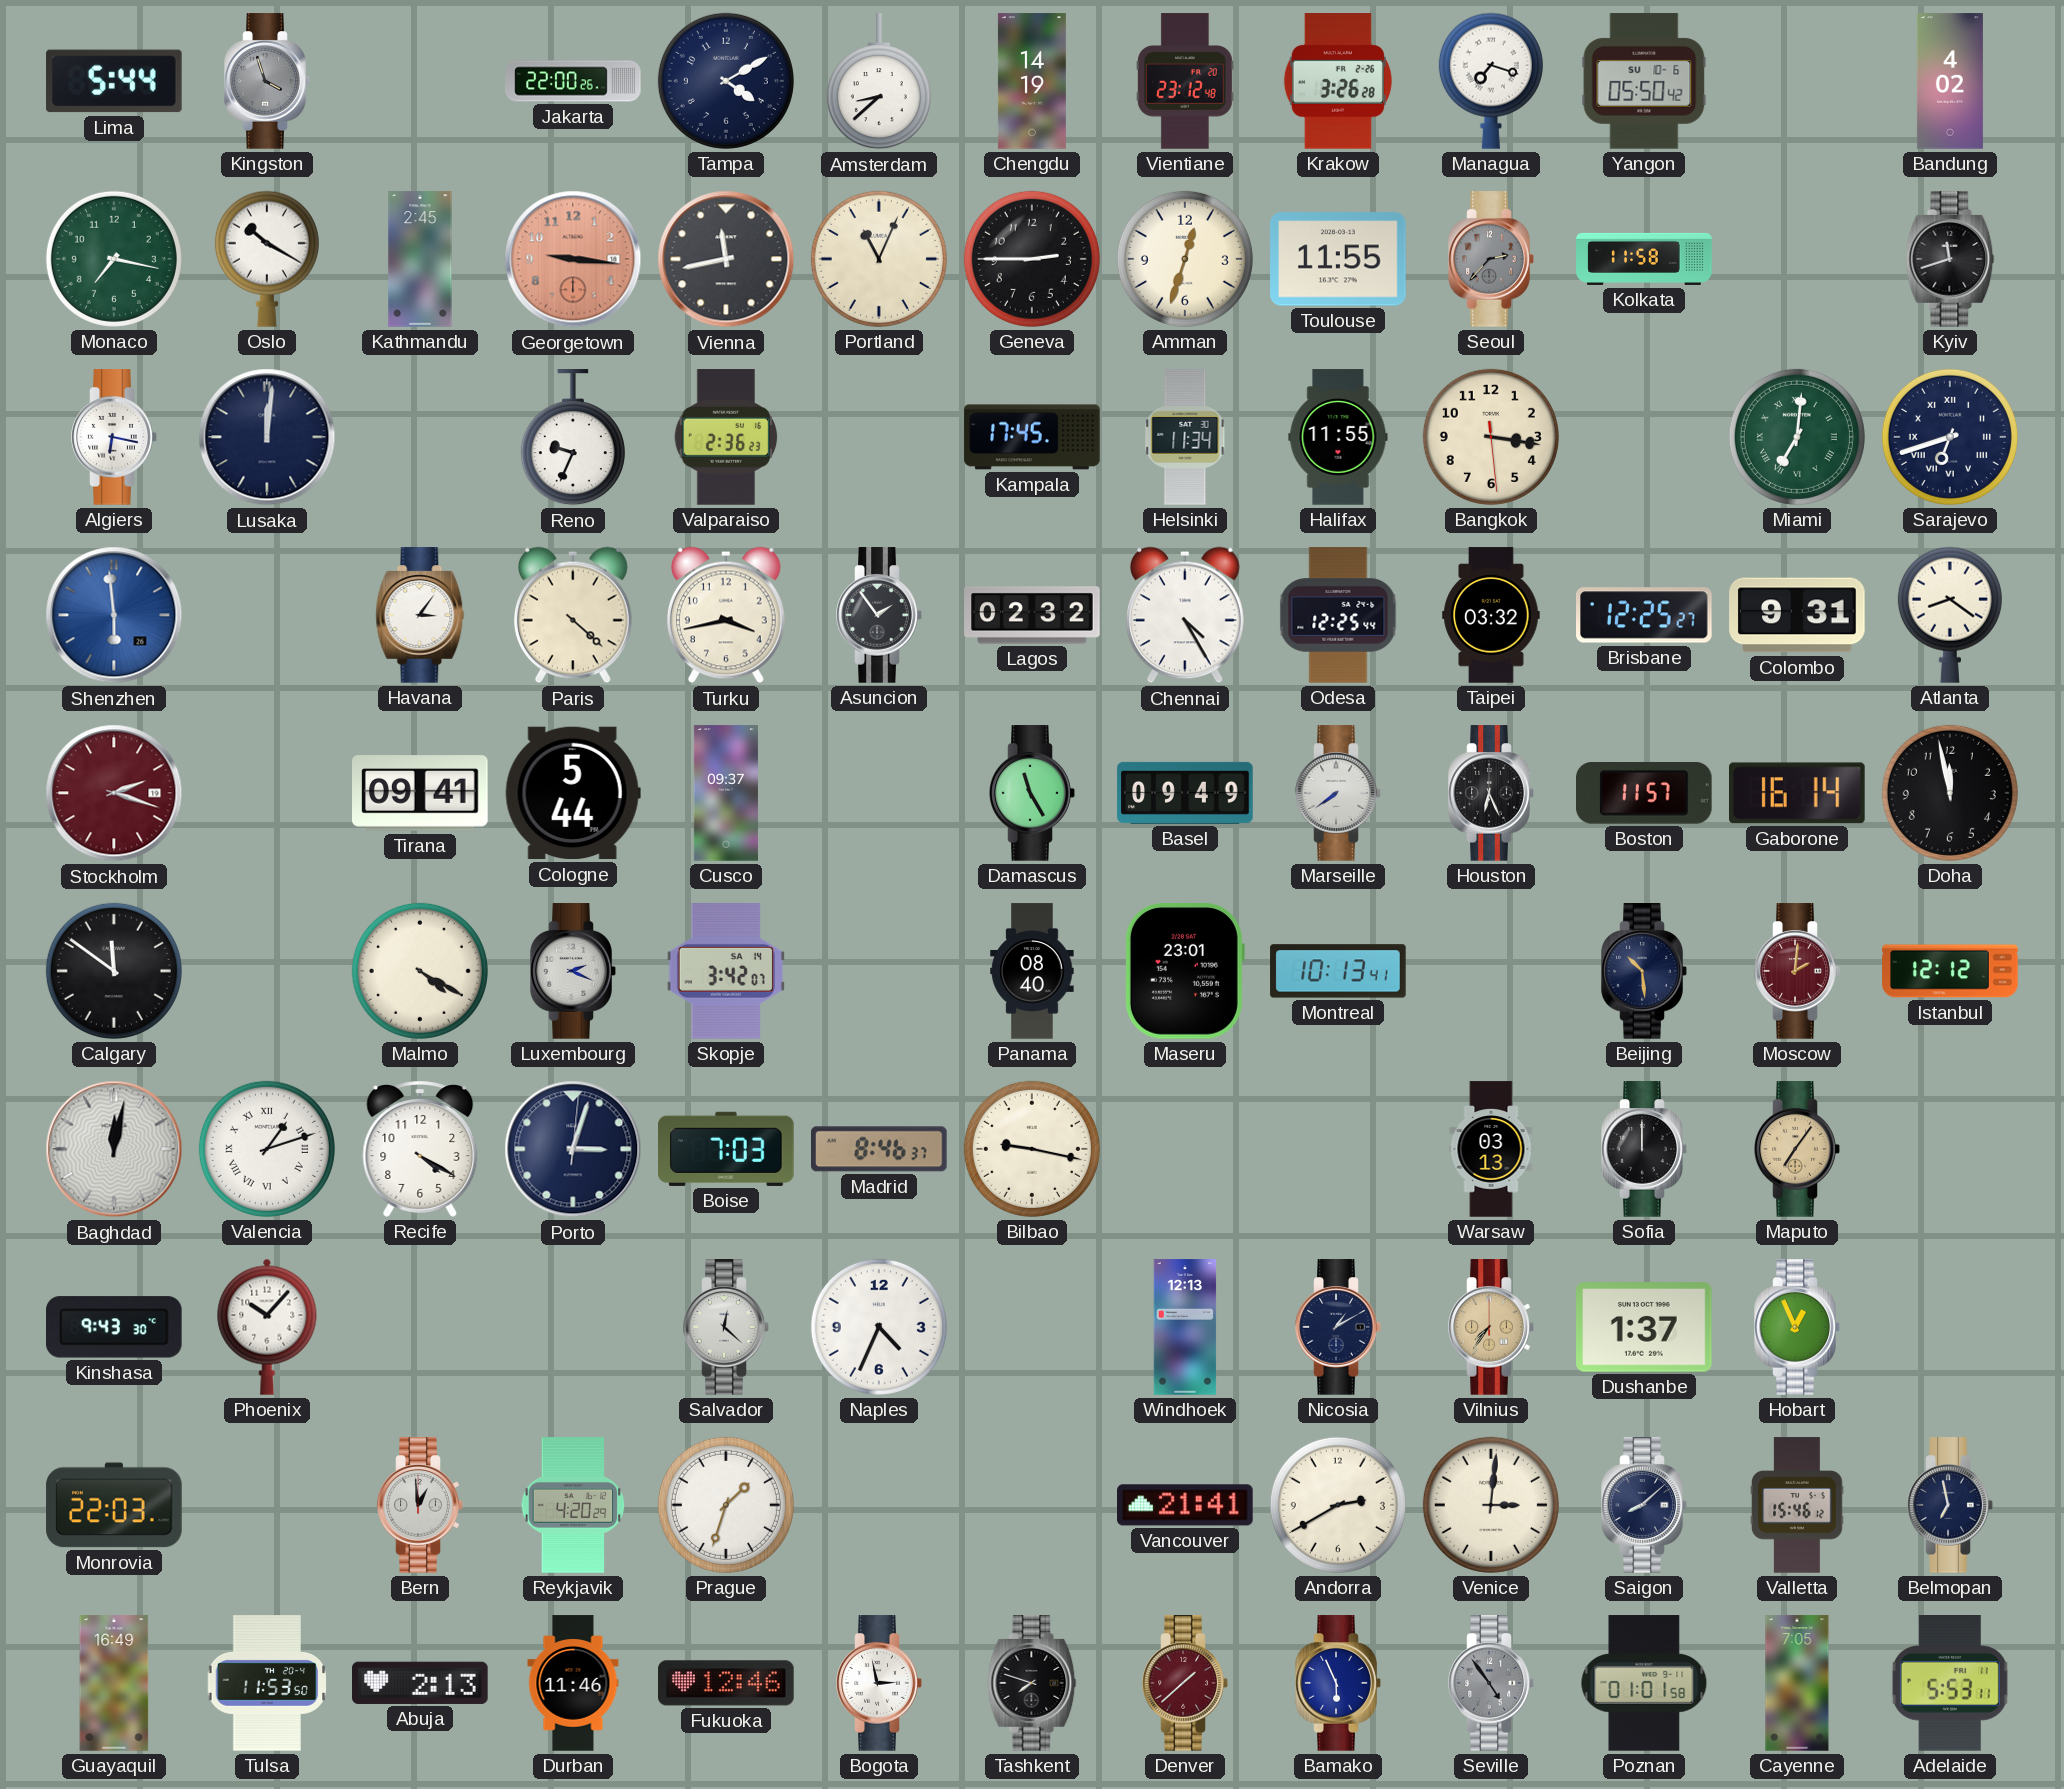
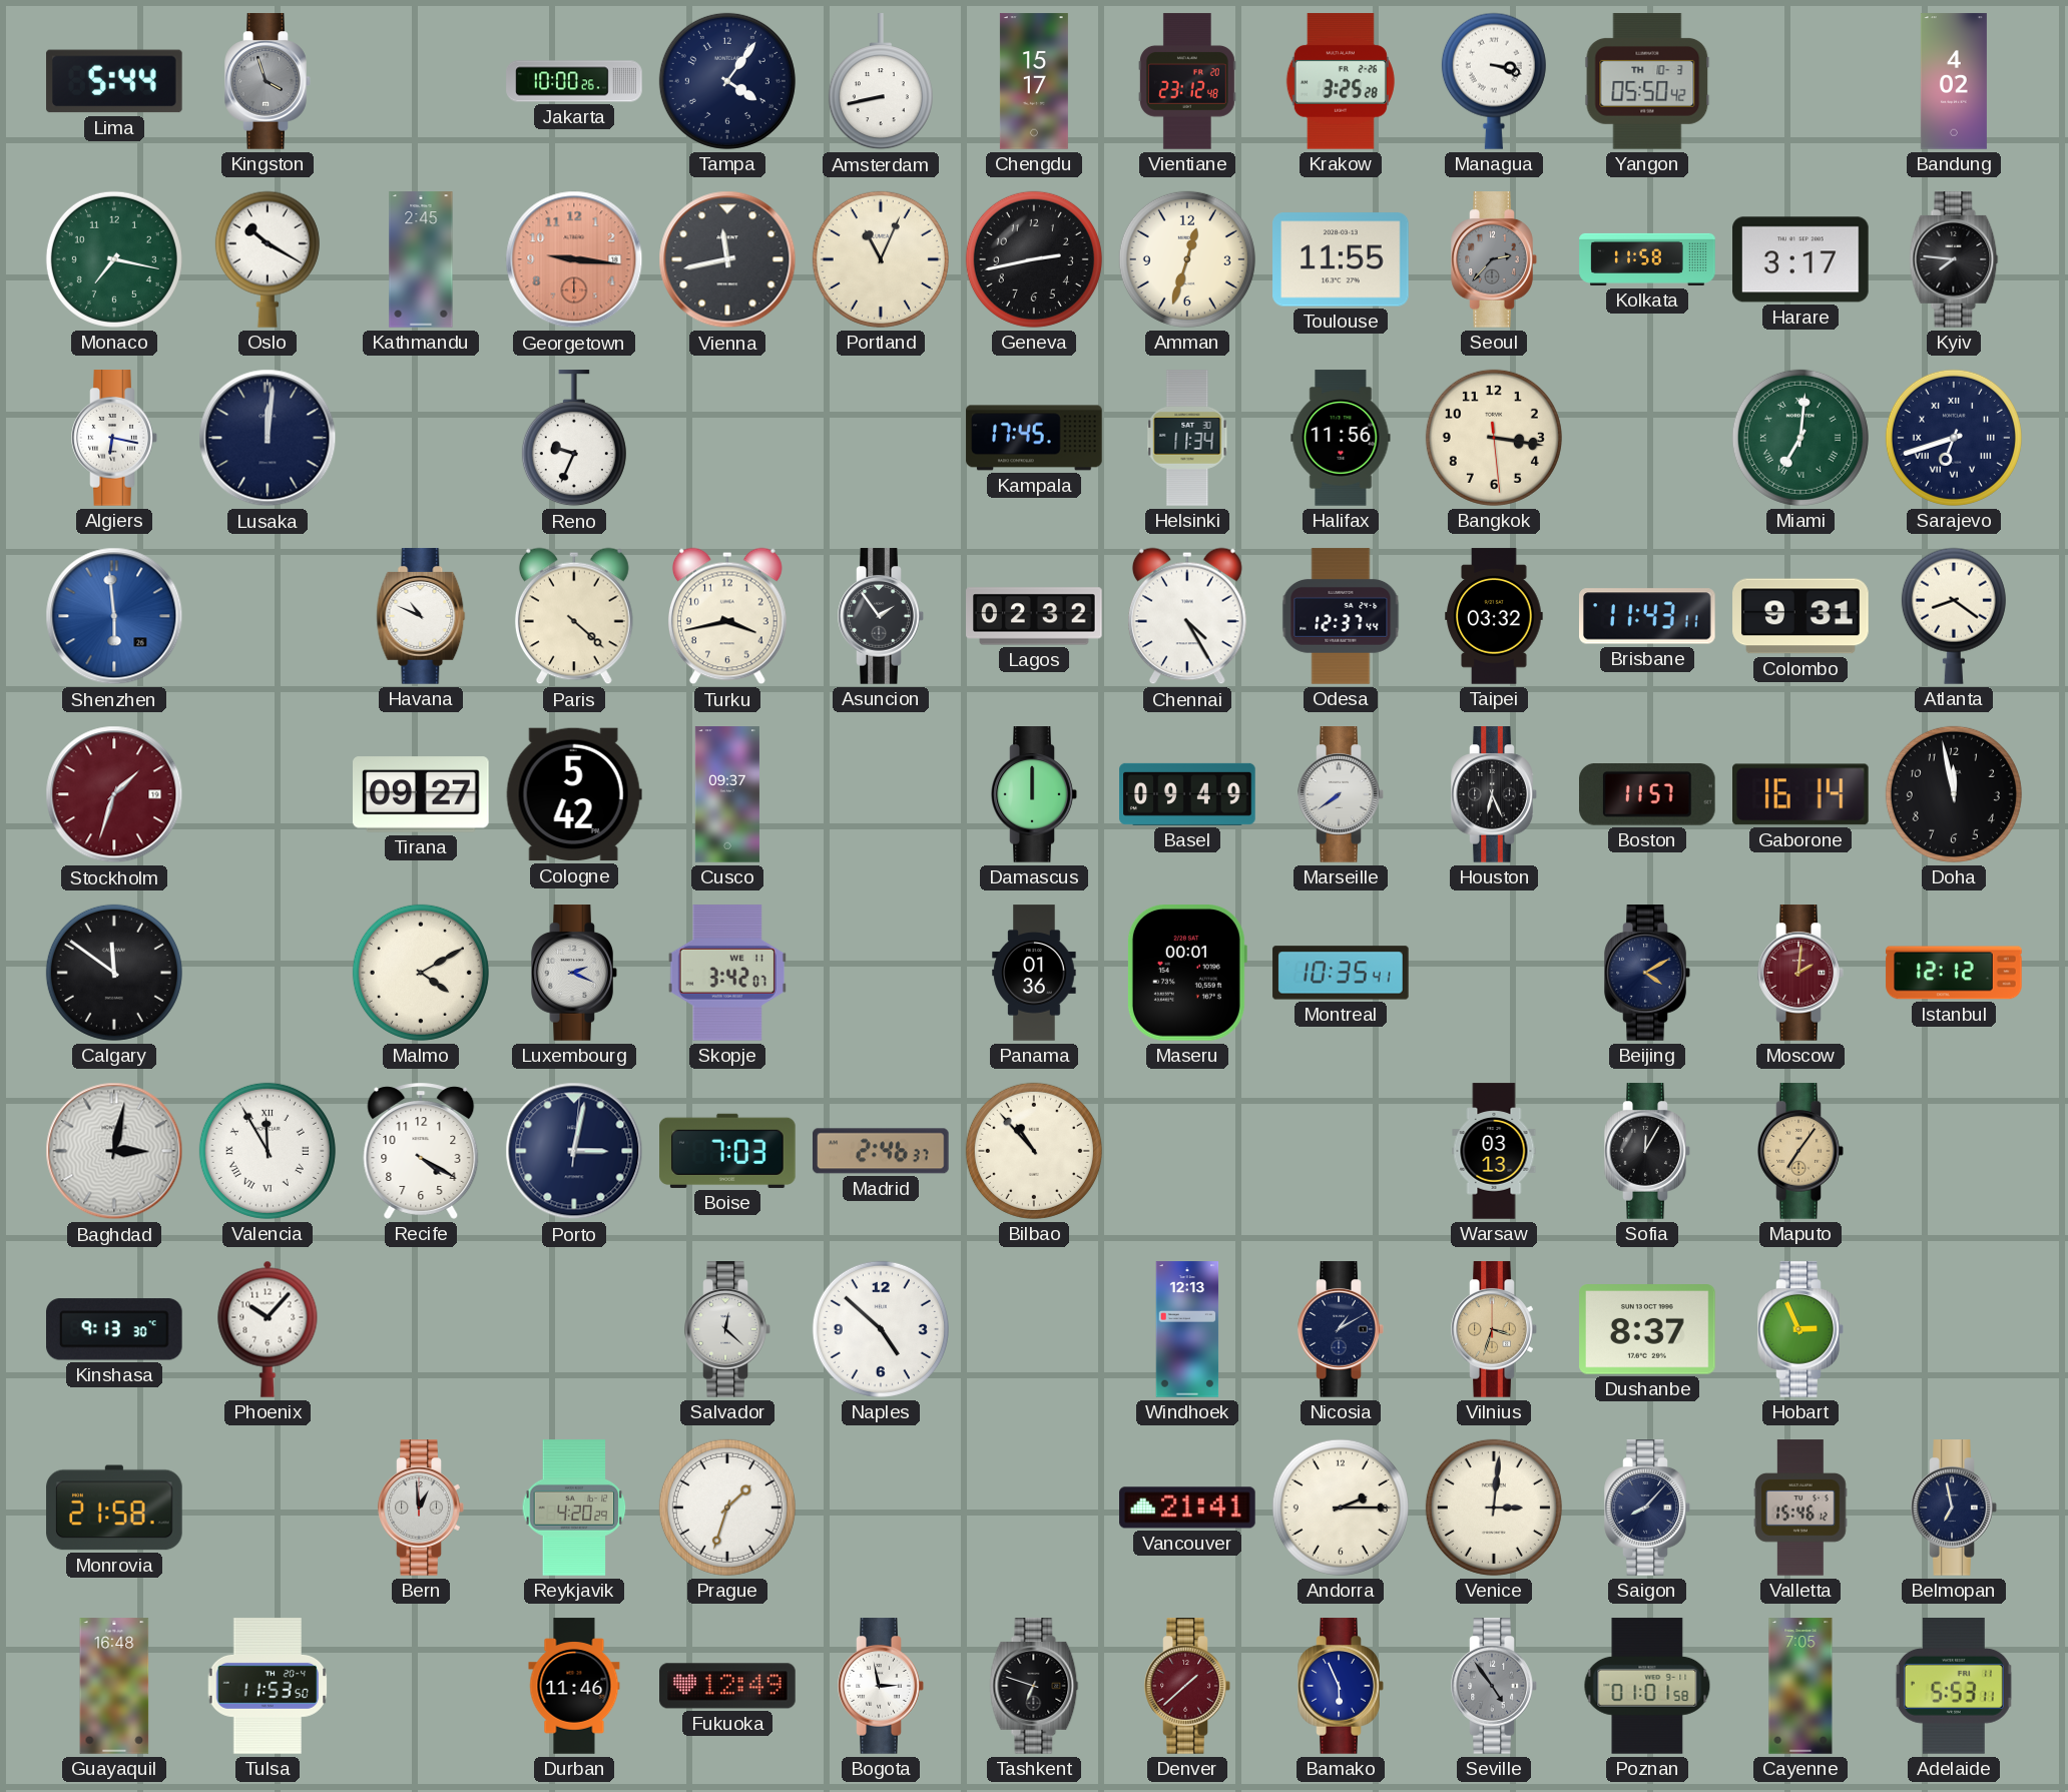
Jakarta: 22:00 -> 10:00
Tampa: 4:10 -> 4:06
Amsterdam: 8:38 -> 8:43
Chengdu: 14:19 -> 15:17
Krakow: 3:26 -> 3:25
Managua: 7:18 -> 3:18
Yangon date: SU 10-6 -> TH 10-3
Geneva: 2:45 -> 2:43
Harare: none -> 3:17
Kyiv: 11:42 -> 7:46
Valparaiso: 2:36 -> none
Halifax: 11:55 -> 11:56
Havana: 3:06 -> 10:49
Odesa: 12:25 -> 12:37
Brisbane: 12:25 -> 11:43
Stockholm: 2:18 -> 1:33
Tirana: 09:41 -> 09:27
Cologne: 5:44 -> 5:42
Damascus: 11:25 -> 12:00
Malmo: 4:20 -> 4:10
Skopje date: SA 14 -> WE 11
Panama: 08:40 -> 01:36
Maseru: 23:01 -> 00:01
Montreal: 10:13 -> 10:35
Beijing: 10:29 -> 4:10
Baghdad: 12:02 -> 3:02
Valencia: 1:12 -> 11:55
Porto: 3:03 -> 3:02
Madrid: 8:46 -> 2:46
Bilbao: 9:17 -> 10:53
Sofia: 12:00 -> 12:05
Kinshasa: 9:43 -> 9:13
Naples: 4:34 -> 4:52
Vilnius: 7:36 -> 3:33
Dushanbe: 1:37 -> 8:37
Hobart: 12:56 -> 2:56
Monrovia: 22:03 -> 21:58
Andorra: 2:40 -> 2:15
Saigon: 8:08 -> 8:07
Guayaquil: 16:49 -> 16:48
Abuja: 2:13 -> none
Fukuoka: 12:46 -> 12:49
Tashkent: 7:48 -> 6:48
